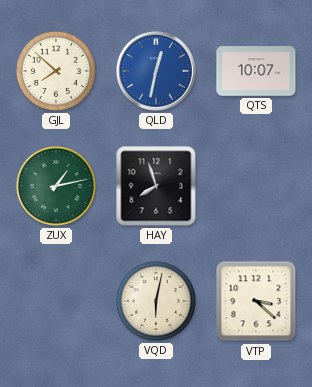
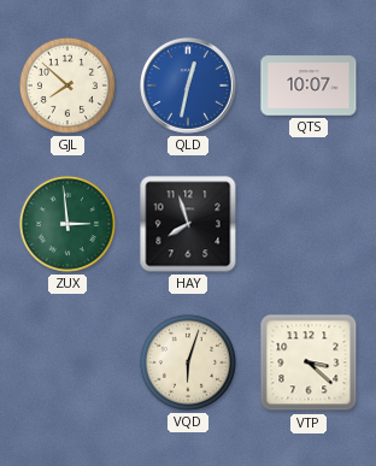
ZUX: 1:13 -> 2:59
VQD: 6:02 -> 6:03
